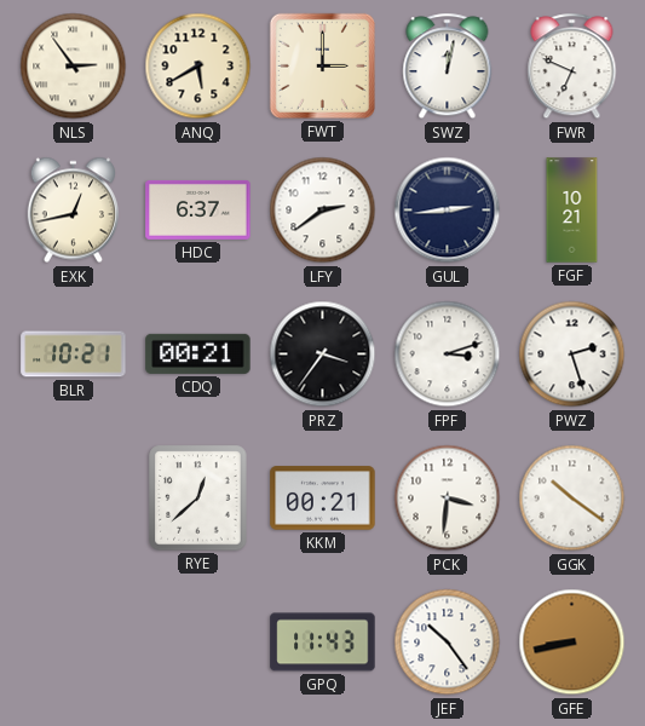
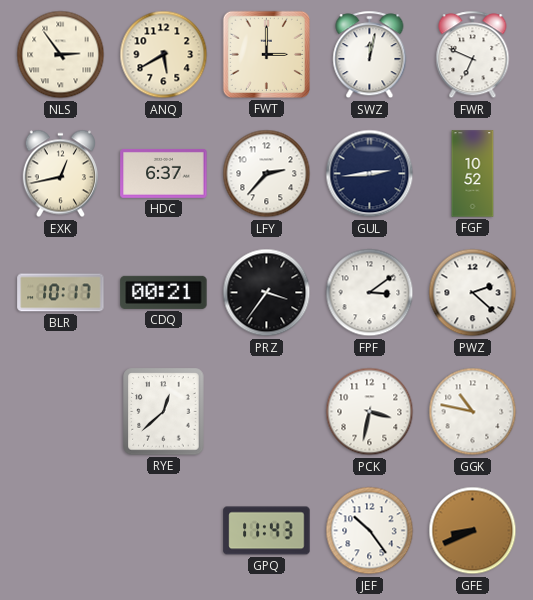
LFY: 2:39 -> 2:37
FGF: 10:21 -> 10:52
BLR: 10:21 -> 10:17
FPF: 3:12 -> 3:09
PWZ: 2:27 -> 2:22
KKM: 00:21 -> none
PCK: 3:31 -> 3:32
GGK: 10:21 -> 10:47
GFE: 8:43 -> 8:41
